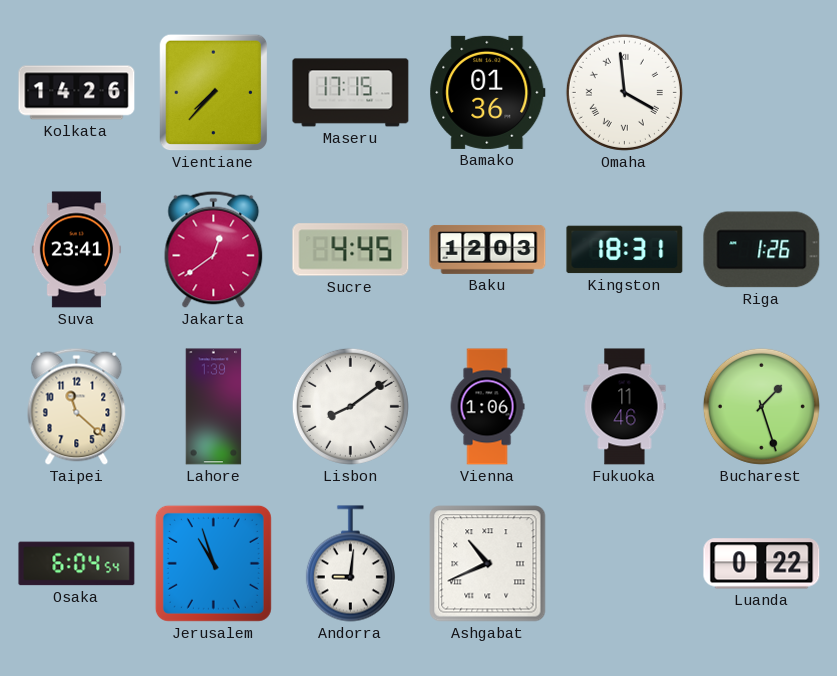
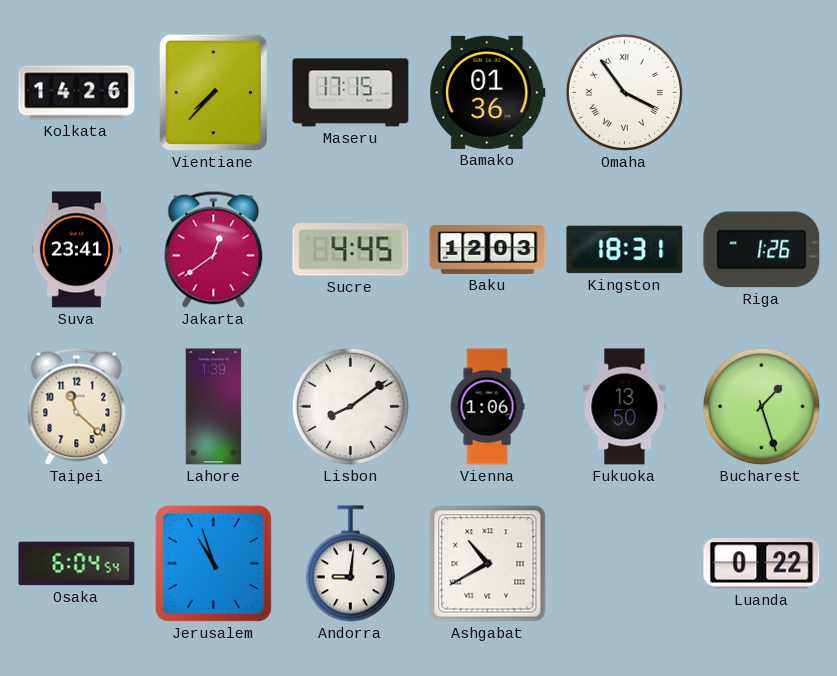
Omaha: 3:59 -> 3:54
Fukuoka: 11:46 -> 13:50
Ashgabat: 10:41 -> 10:40
